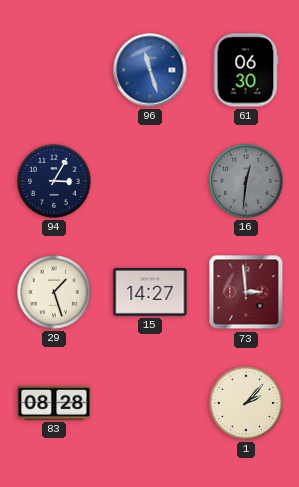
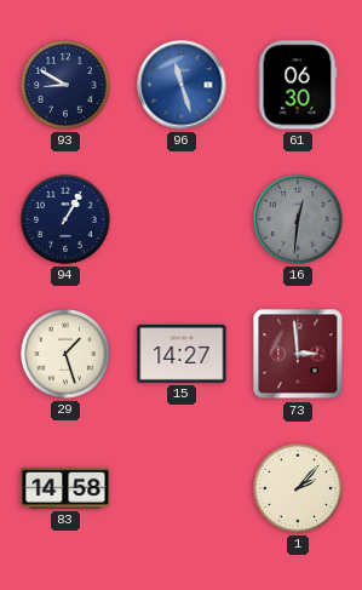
93: none -> 8:50
94: 3:05 -> 1:05
83: 08:28 -> 14:58
